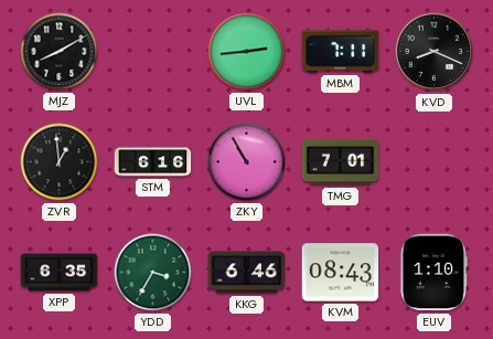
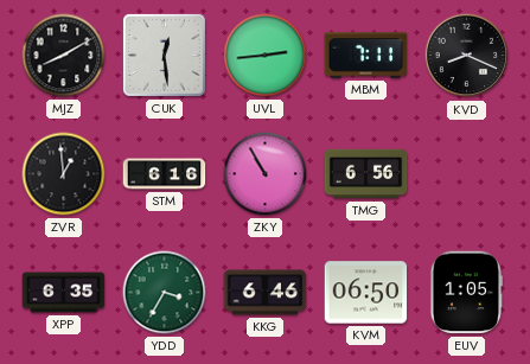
CUK: none -> 12:29
TMG: 7:01 -> 6:56
KVM: 08:43 -> 06:50
EUV: 1:10 -> 1:05
